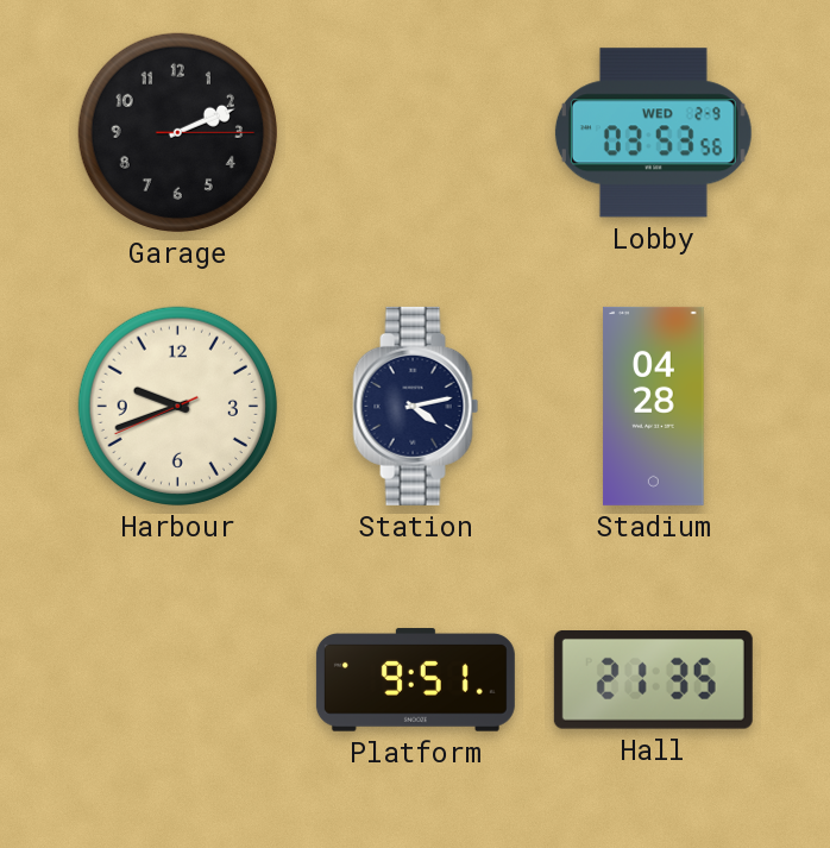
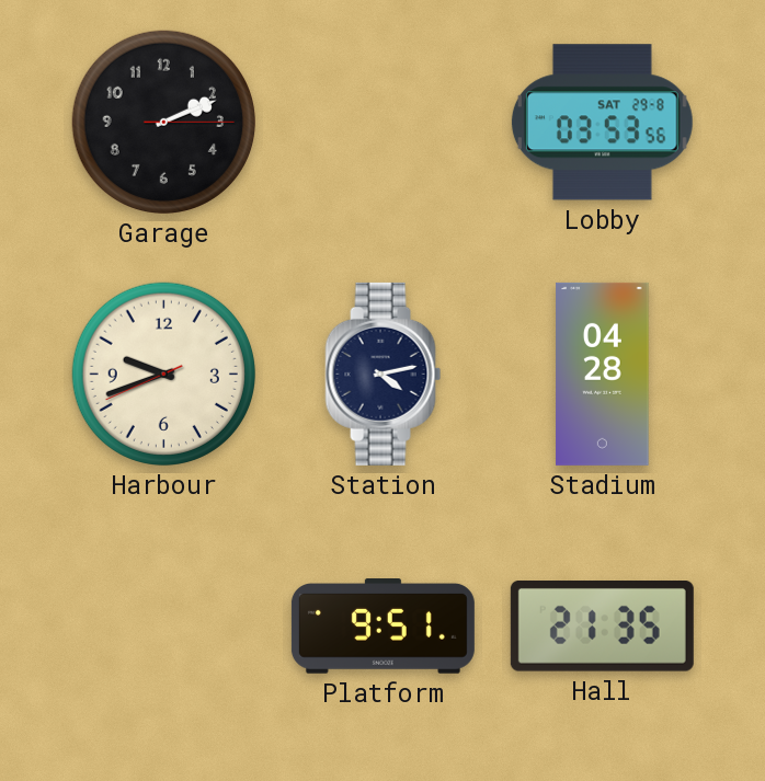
Lobby date: WED 2-9 -> SAT 29-8
